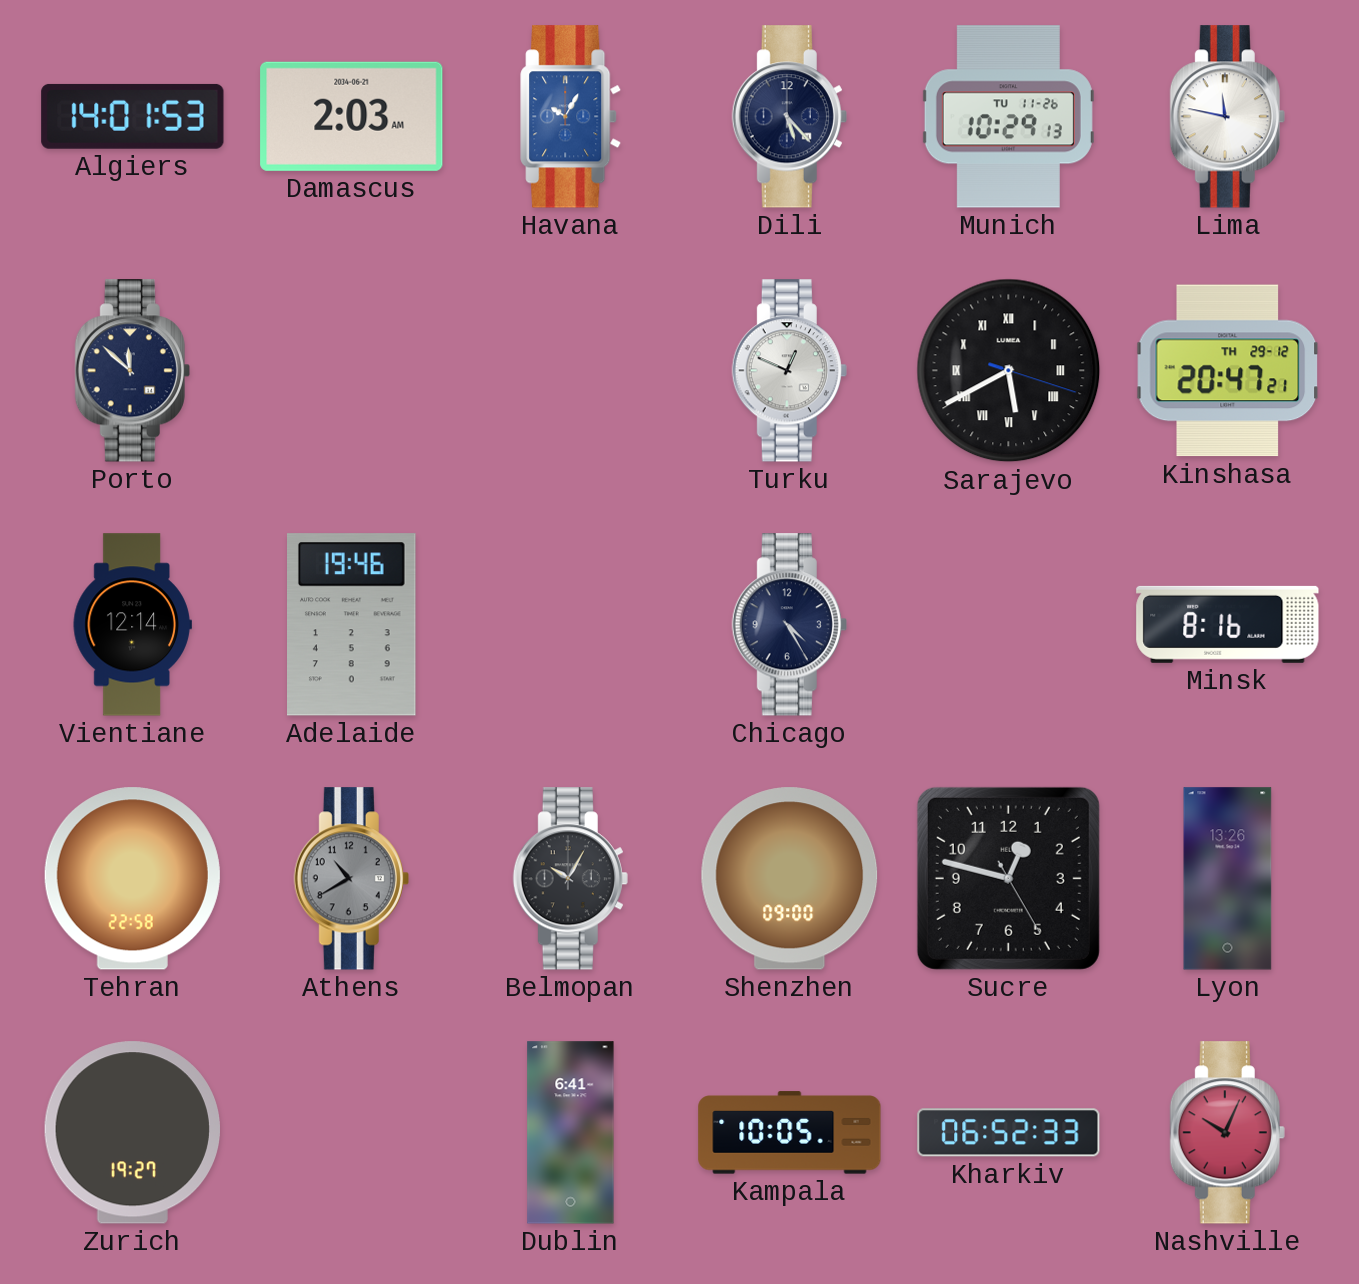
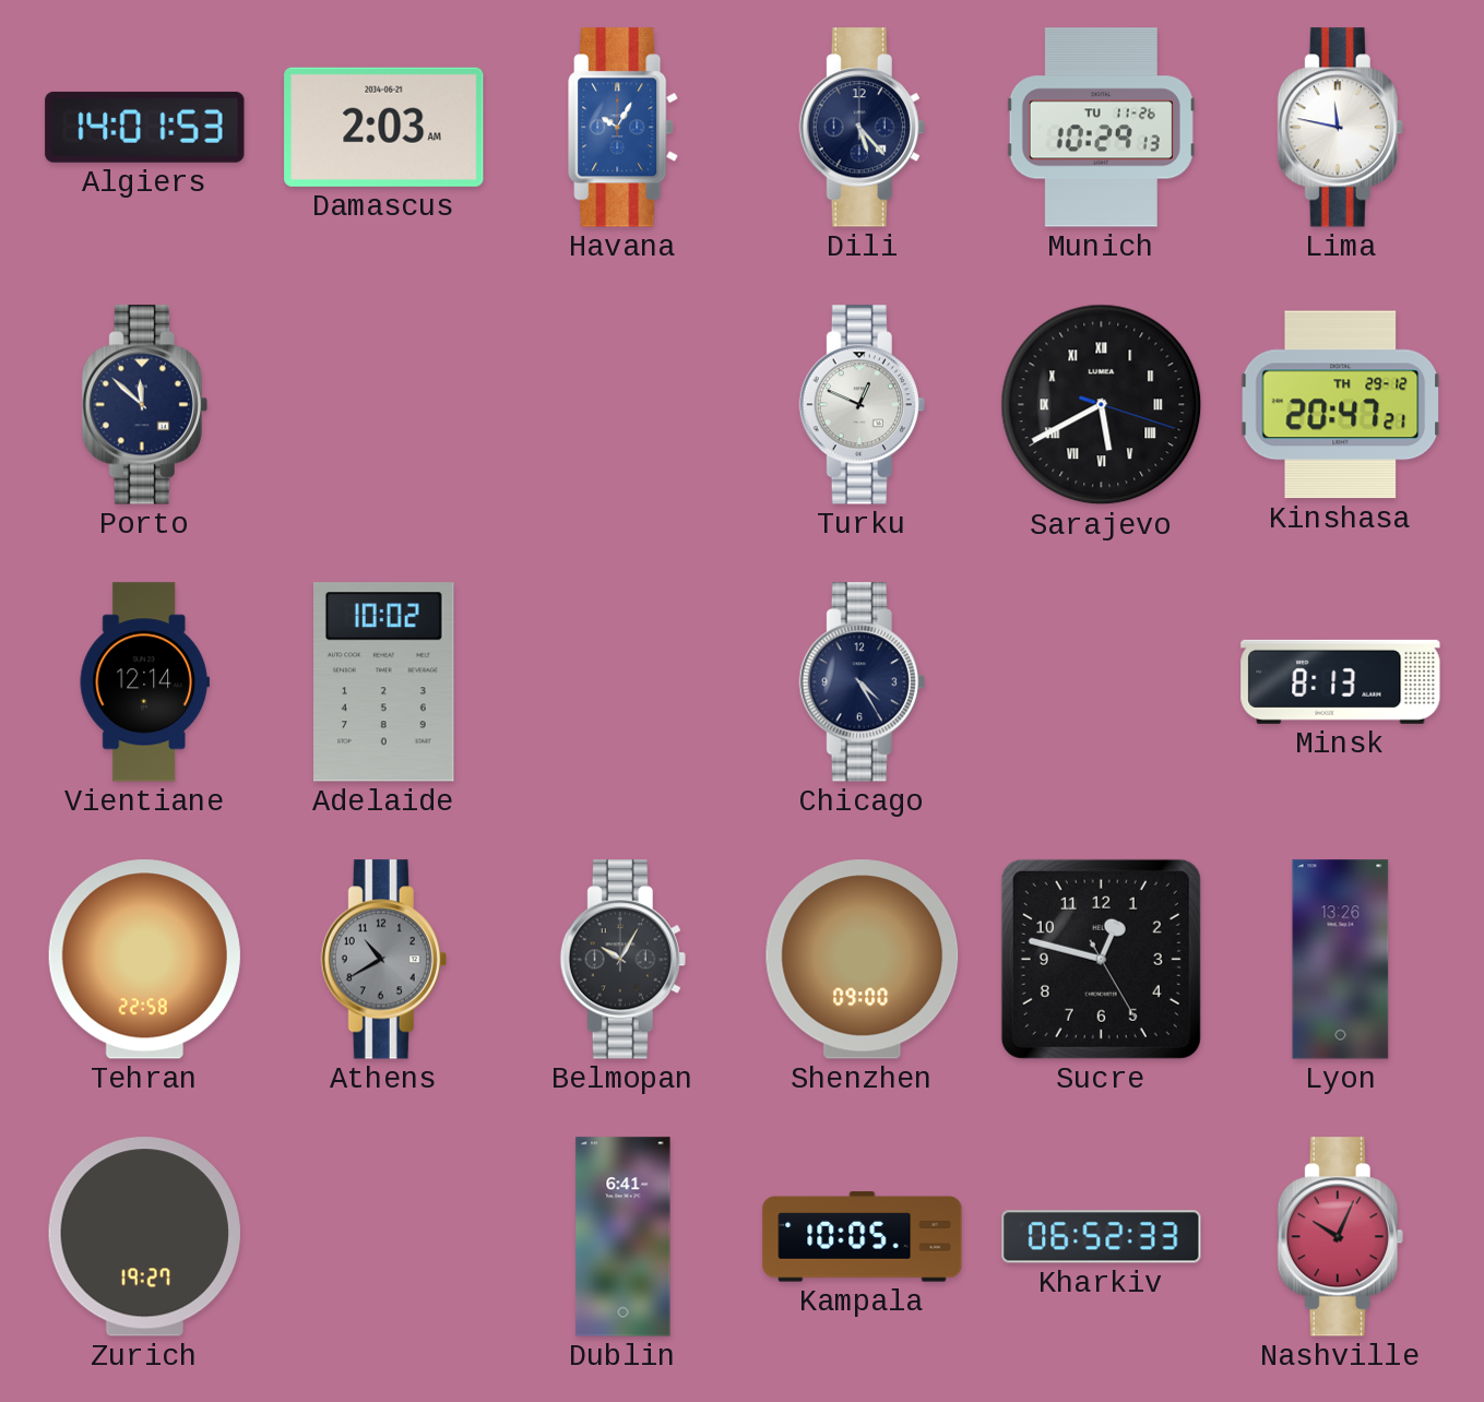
Adelaide: 19:46 -> 10:02
Minsk: 8:16 -> 8:13
